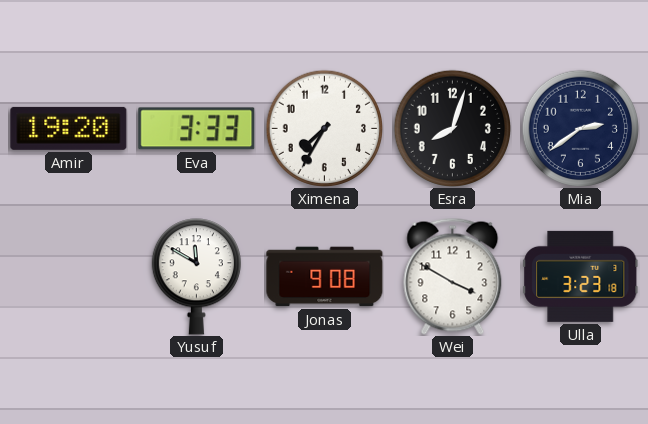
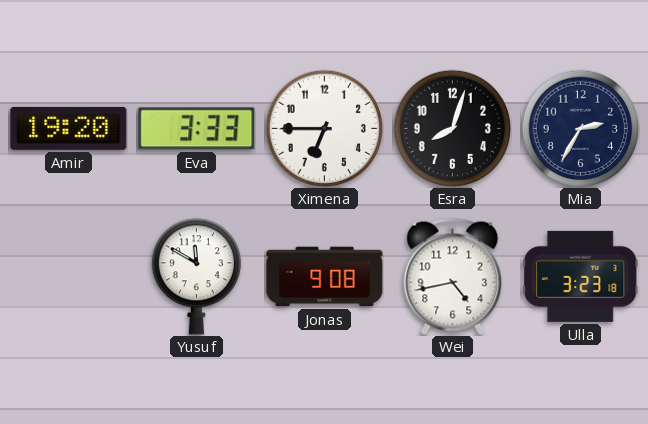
Ximena: 7:35 -> 6:45
Mia: 2:39 -> 2:35
Wei: 3:50 -> 4:43
